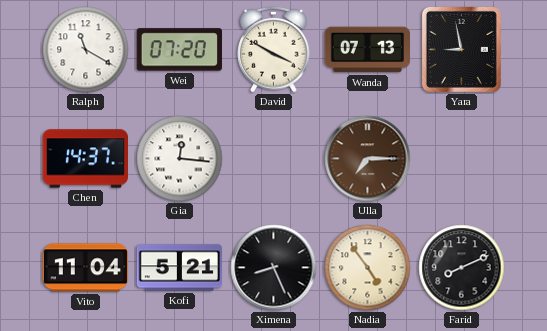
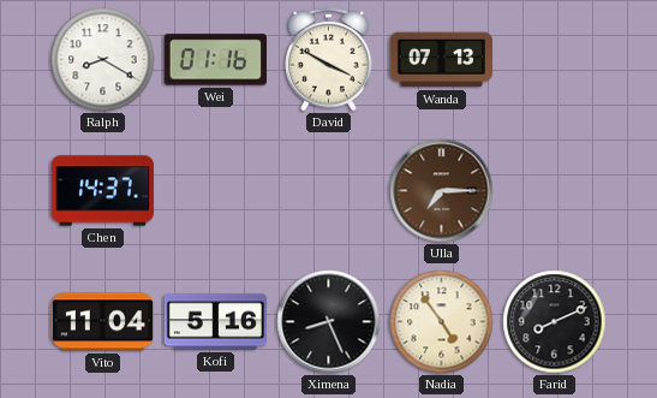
Ralph: 11:20 -> 8:20
Wei: 07:20 -> 01:16
Yara: 8:58 -> none
Gia: 12:16 -> none
Kofi: 5:21 -> 5:16
